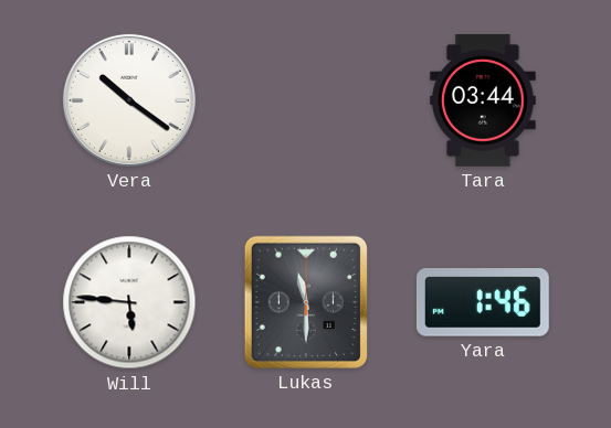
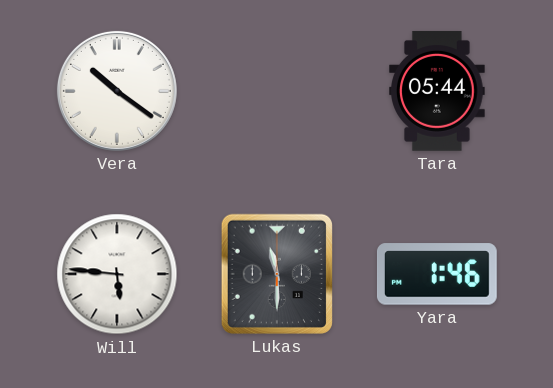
Tara: 03:44 -> 05:44
